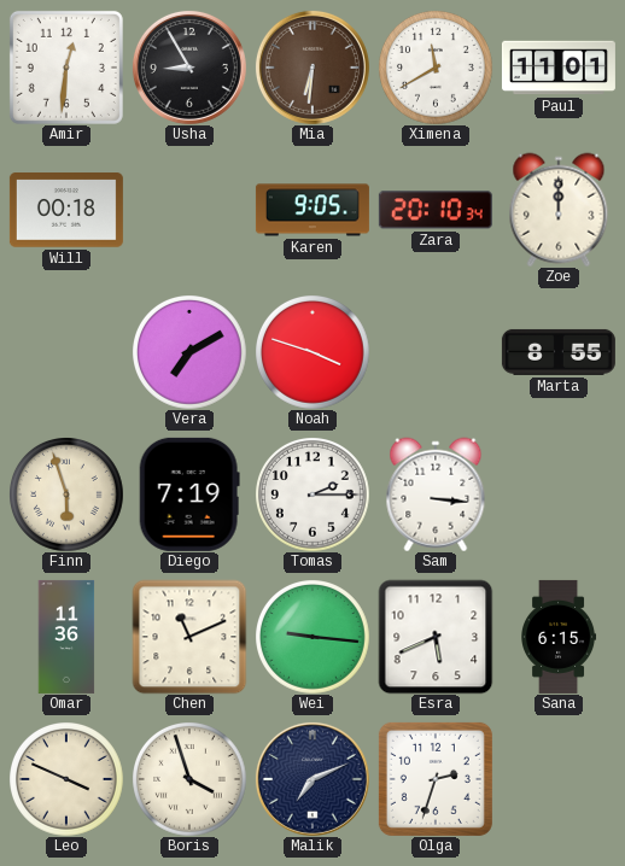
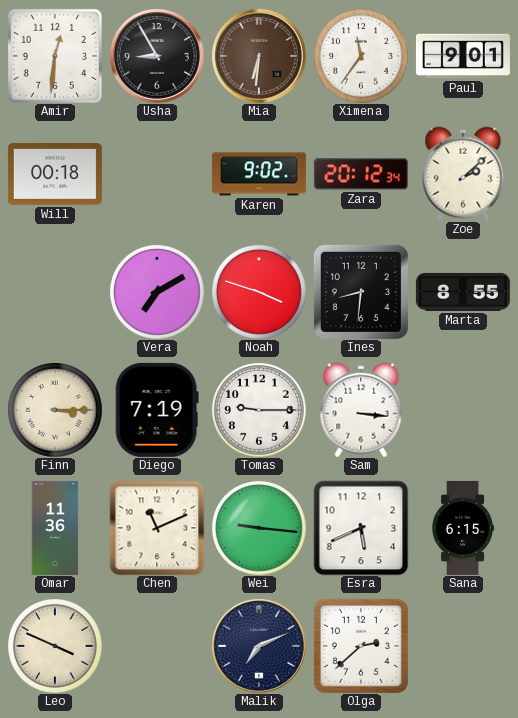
Ximena: 11:40 -> 11:36
Paul: 11:01 -> 9:01
Karen: 9:05 -> 9:02
Zara: 20:10 -> 20:12
Zoe: 12:00 -> 2:08
Ines: none -> 8:31
Finn: 5:57 -> 3:15
Tomas: 2:15 -> 9:15
Boris: 3:57 -> none
Olga: 2:33 -> 2:38
